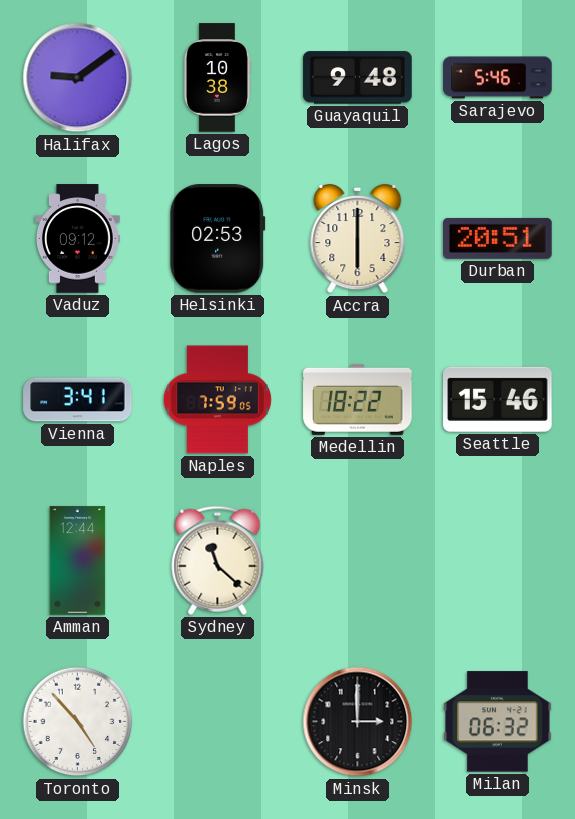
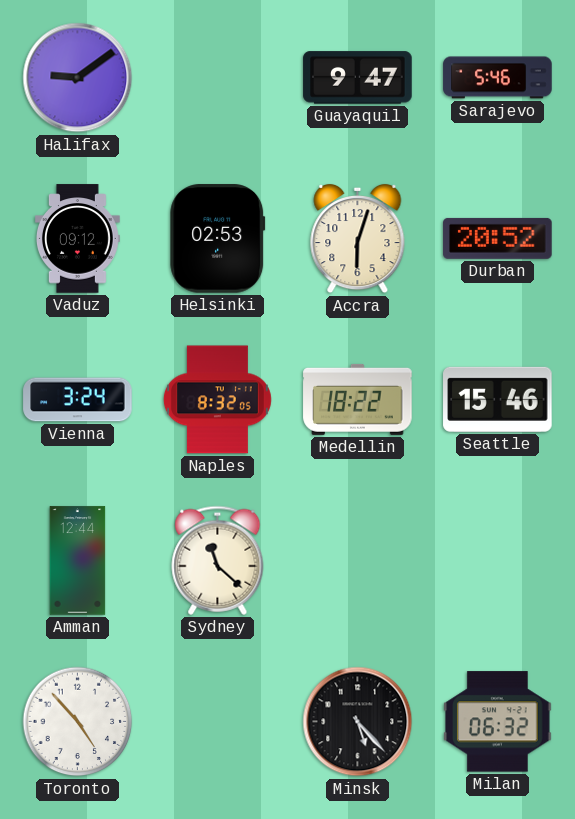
Lagos: 10:38 -> none
Guayaquil: 9:48 -> 9:47
Accra: 6:00 -> 6:03
Durban: 20:51 -> 20:52
Vienna: 3:41 -> 3:24
Naples: 7:59 -> 8:32
Minsk: 3:00 -> 5:23
